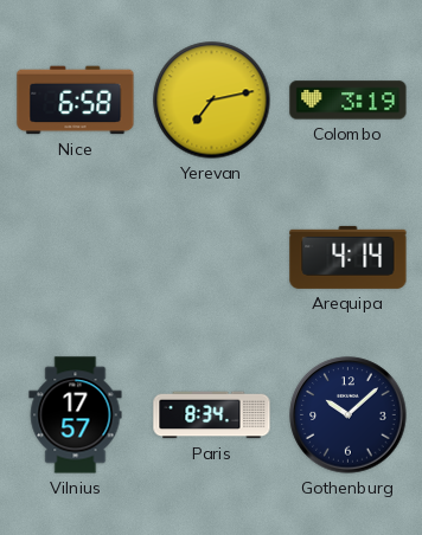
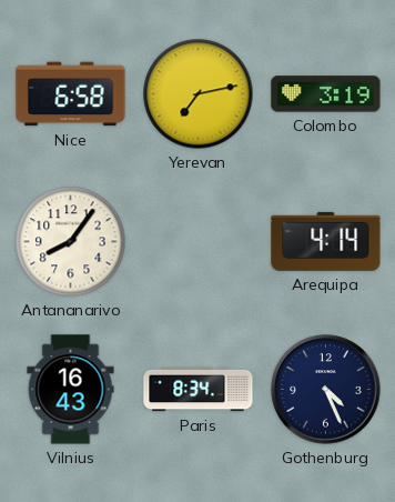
Antananarivo: none -> 8:06
Vilnius: 17:57 -> 16:43
Gothenburg: 10:08 -> 4:26
